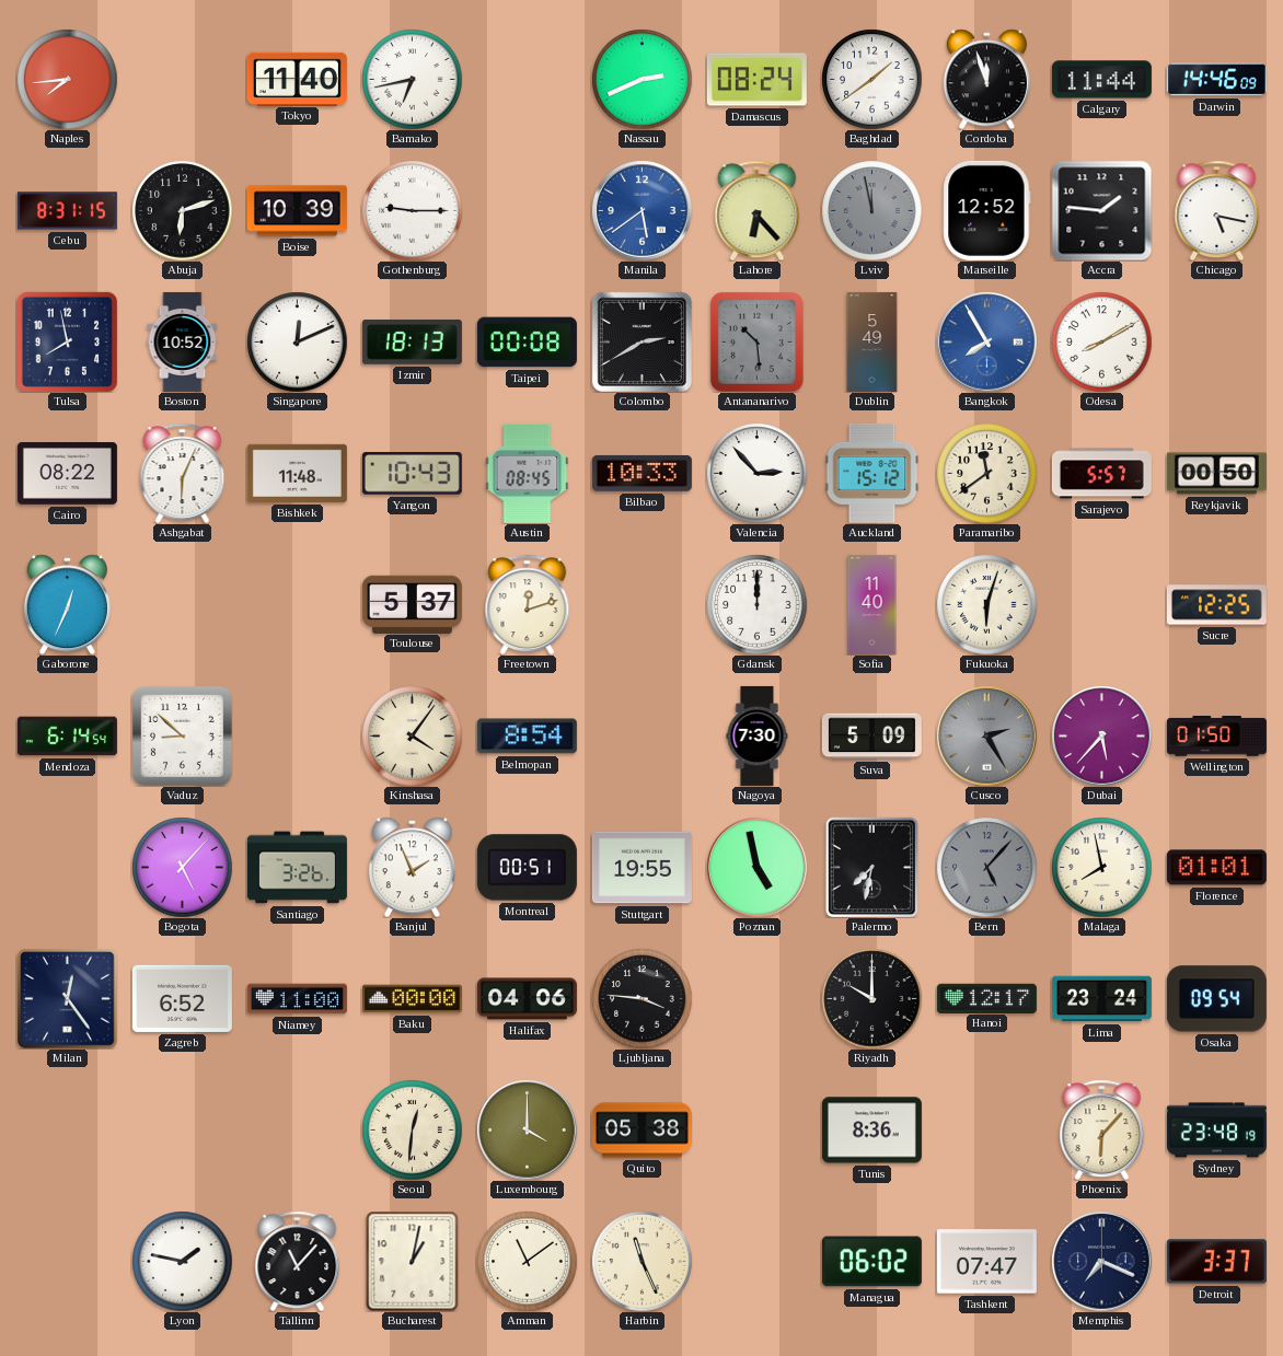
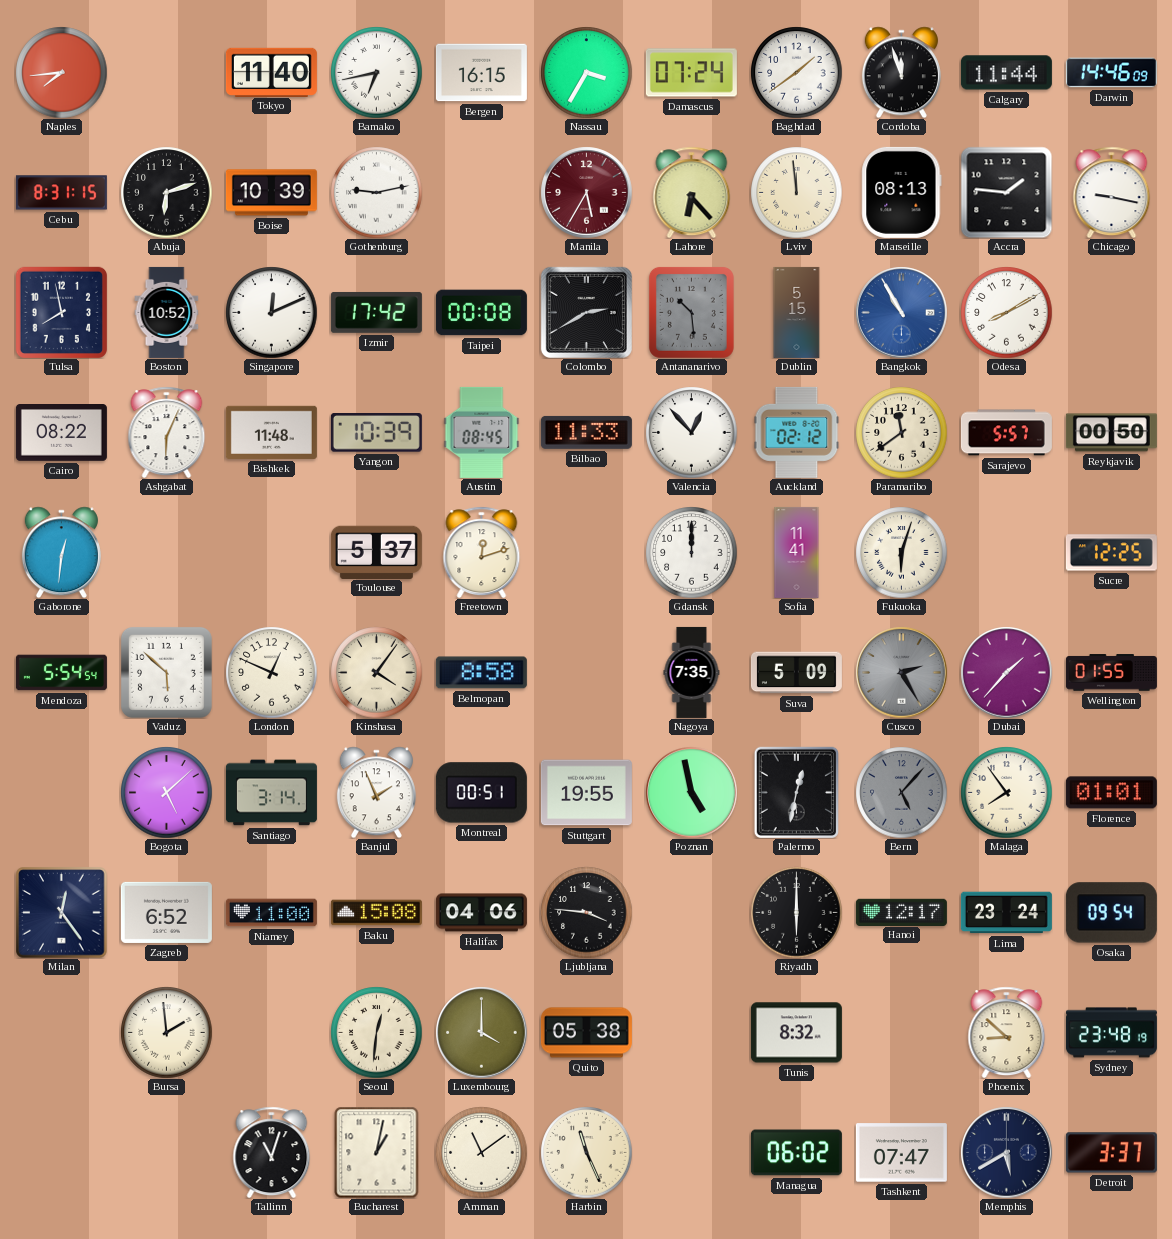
Bergen: none -> 16:15
Nassau: 2:41 -> 3:35
Damascus: 08:24 -> 07:24
Gothenburg: 9:15 -> 9:13
Manila: 5:39 -> 5:35
Manila dial: blue -> burgundy
Lviv: 11:58 -> 11:59
Lviv dial: grey -> cream
Marseille: 12:52 -> 08:13
Chicago: 5:17 -> 9:17
Izmir: 18:13 -> 17:42
Dublin: 5:49 -> 5:15
Bangkok: 7:55 -> 10:55
Yangon: 10:43 -> 10:39
Bilbao: 10:33 -> 11:33
Valencia: 2:53 -> 12:53
Auckland: 15:12 -> 02:12
Gaborone: 12:34 -> 12:31
Sofia: 11:40 -> 11:41
Mendoza: 6:14 -> 5:54
Vaduz: 8:52 -> 5:52
London: none -> 12:49
Belmopan: 8:54 -> 8:58
Nagoya: 7:30 -> 7:35
Dubai: 5:37 -> 1:37
Wellington: 01:50 -> 01:55
Bogota: 5:07 -> 5:08
Santiago: 3:26 -> 3:14
Palermo: 7:32 -> 12:32
Malaga: 7:58 -> 7:54
Baku: 00:00 -> 15:08
Riyadh: 10:00 -> 6:00
Bursa: none -> 1:59
Tunis: 8:36 -> 8:32
Phoenix: 6:07 -> 8:52
Lyon: 1:47 -> none
Tallinn: 11:07 -> 11:03
Memphis: 7:19 -> 5:40
